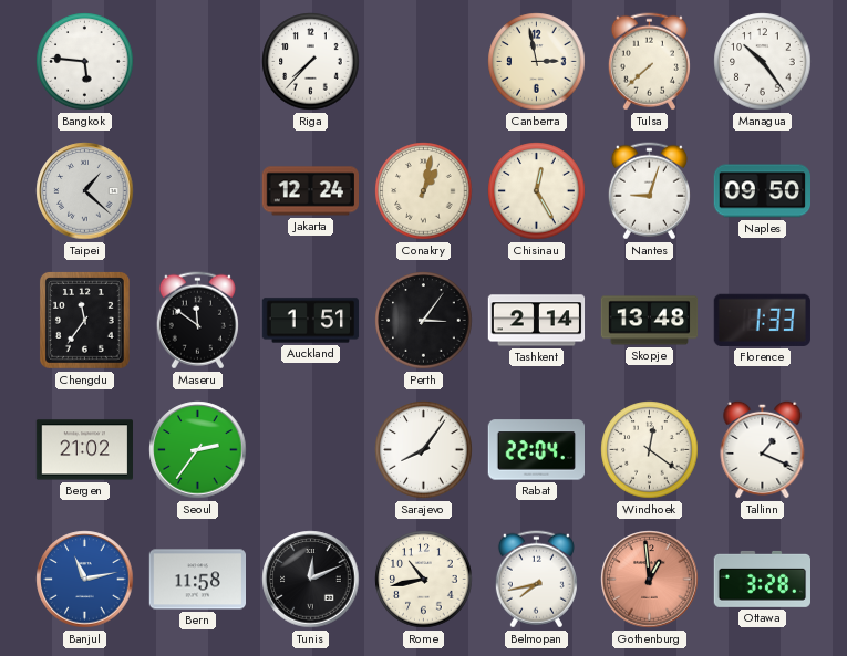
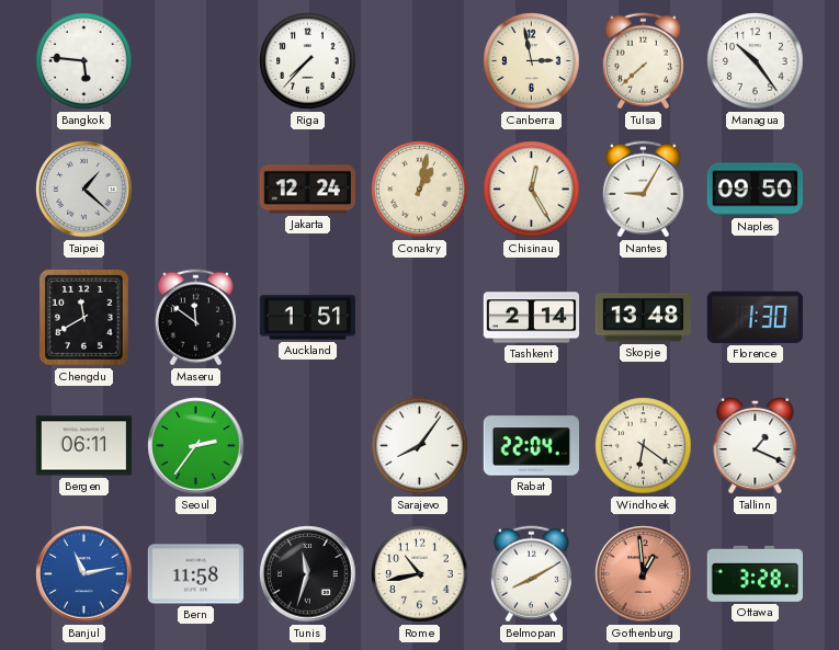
Nantes: 9:03 -> 9:05
Chengdu: 11:36 -> 11:40
Perth: 3:06 -> none
Florence: 1:33 -> 1:30
Bergen: 21:02 -> 06:11
Windhoek: 12:21 -> 6:21
Tunis: 12:11 -> 11:33
Belmopan: 7:43 -> 8:10
